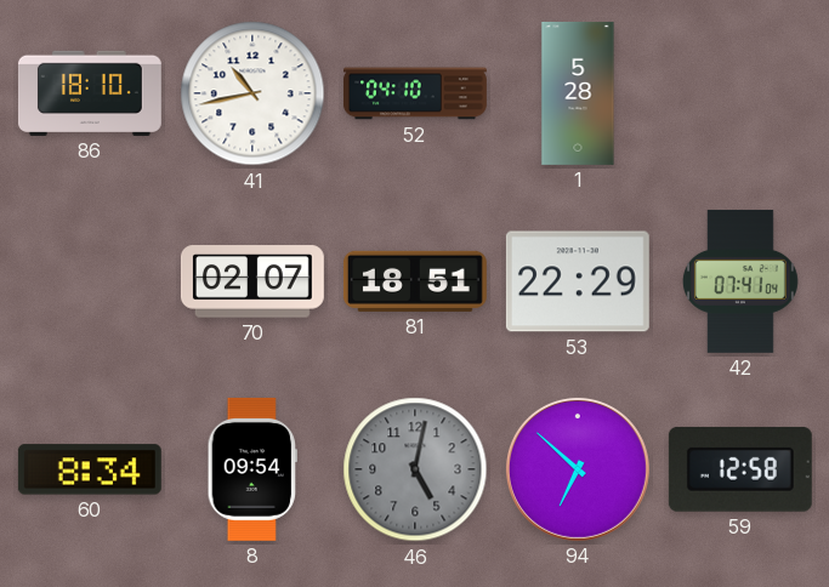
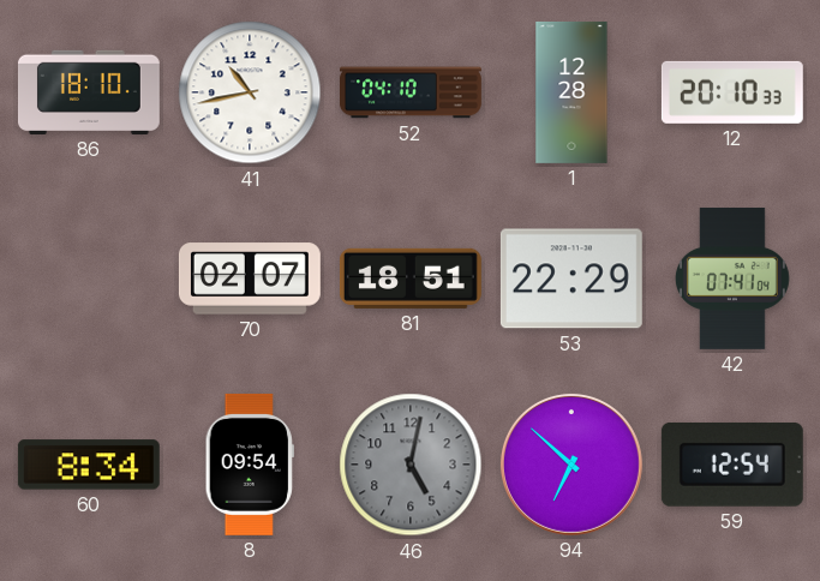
1: 5:28 -> 12:28
12: none -> 20:10
59: 12:58 -> 12:54
